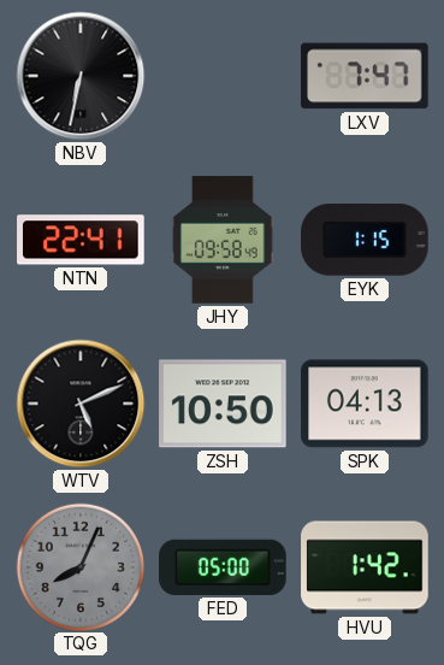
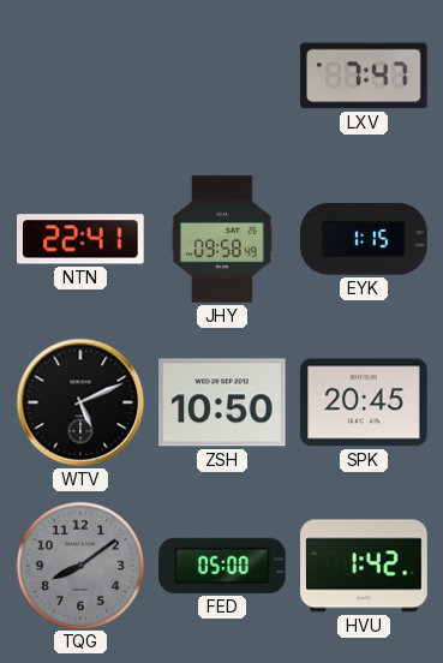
NBV: 6:32 -> none
SPK: 04:13 -> 20:45
TQG: 8:04 -> 8:09
